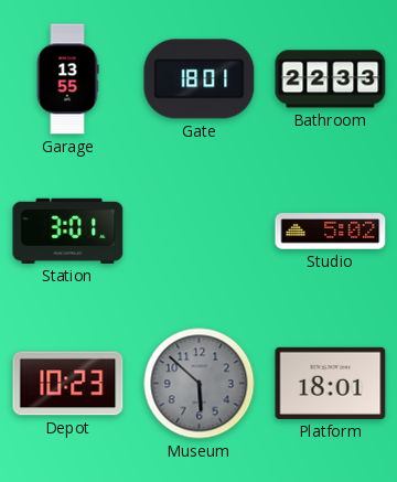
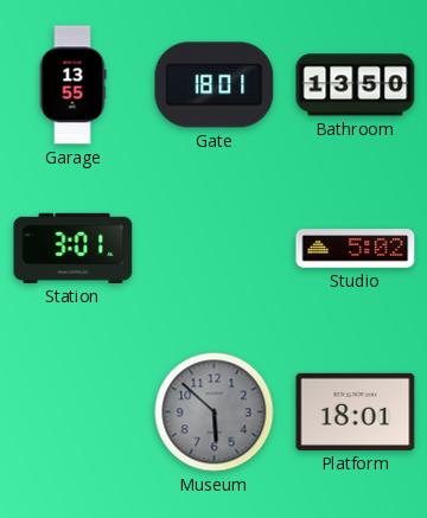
Bathroom: 22:33 -> 13:50
Depot: 10:23 -> none
